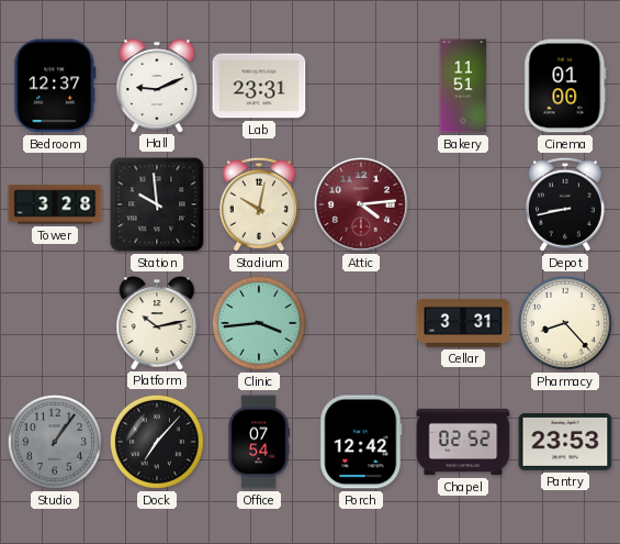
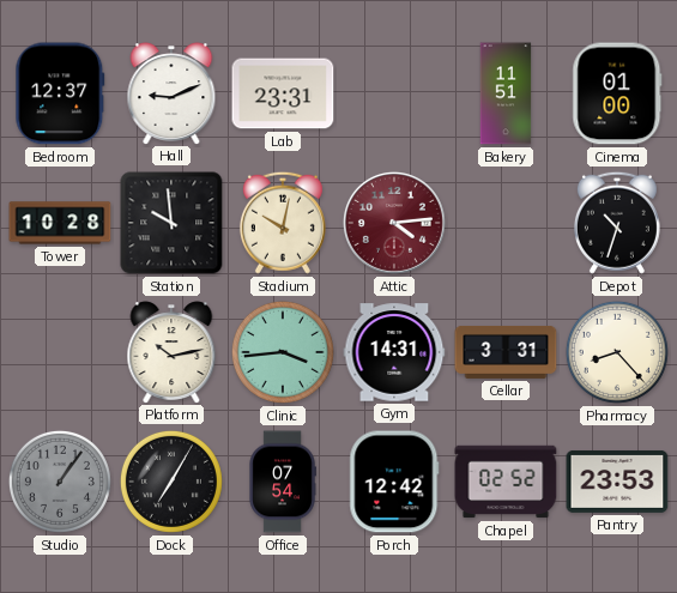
Tower: 3:28 -> 10:28
Depot: 8:43 -> 10:33
Gym: none -> 14:31
Dock: 7:07 -> 7:05
